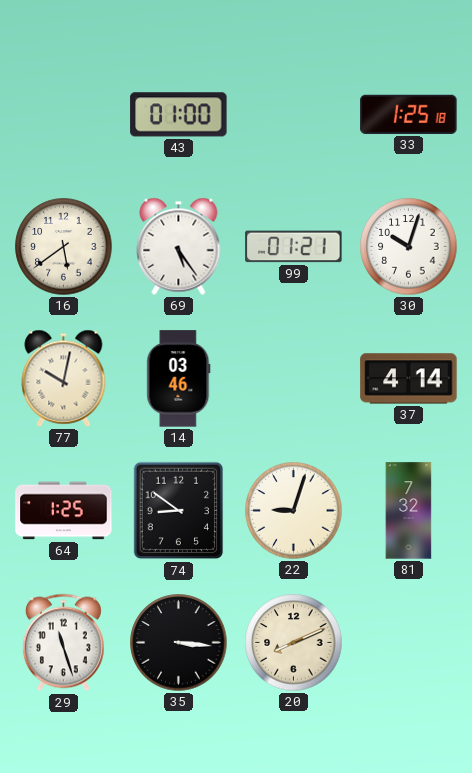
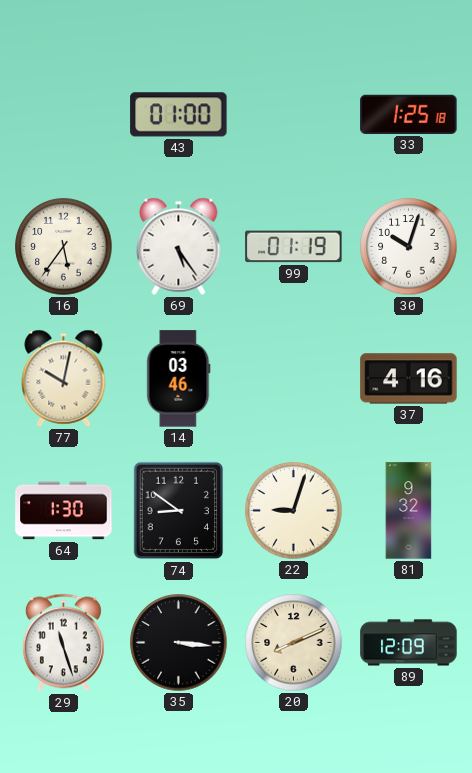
16: 5:39 -> 5:36
99: 01:21 -> 01:19
37: 4:14 -> 4:16
64: 1:25 -> 1:30
81: 7:32 -> 9:32
89: none -> 12:09
